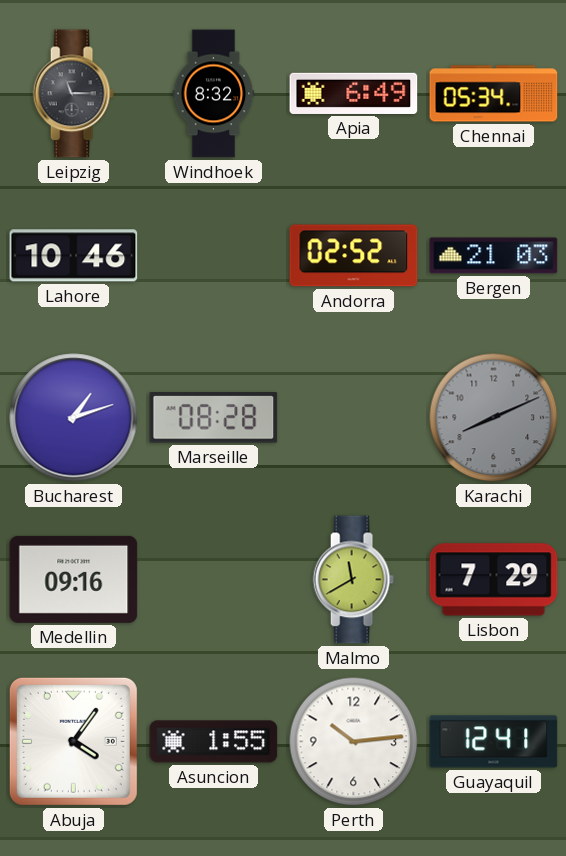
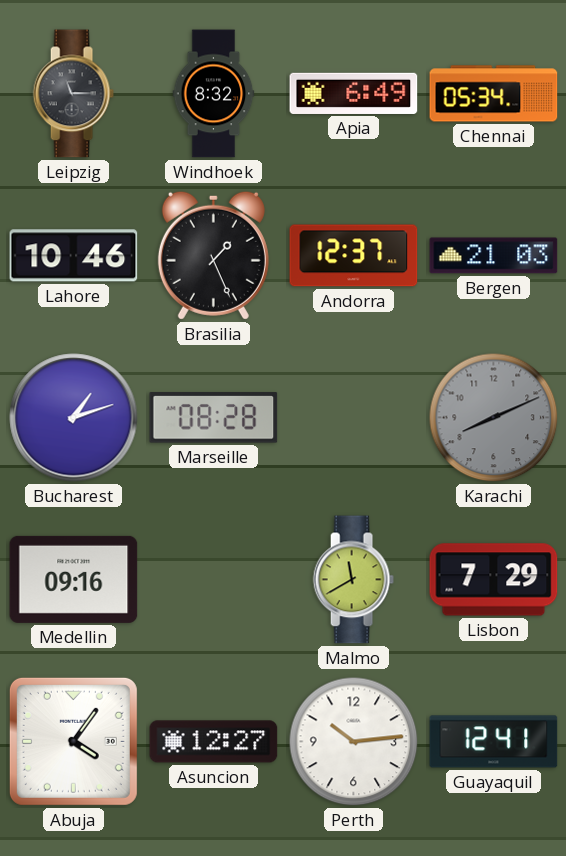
Brasilia: none -> 1:26
Andorra: 02:52 -> 12:37
Asuncion: 1:55 -> 12:27
